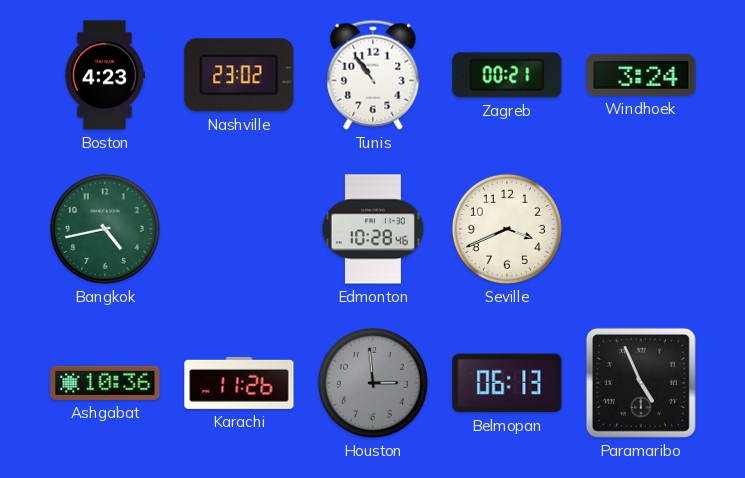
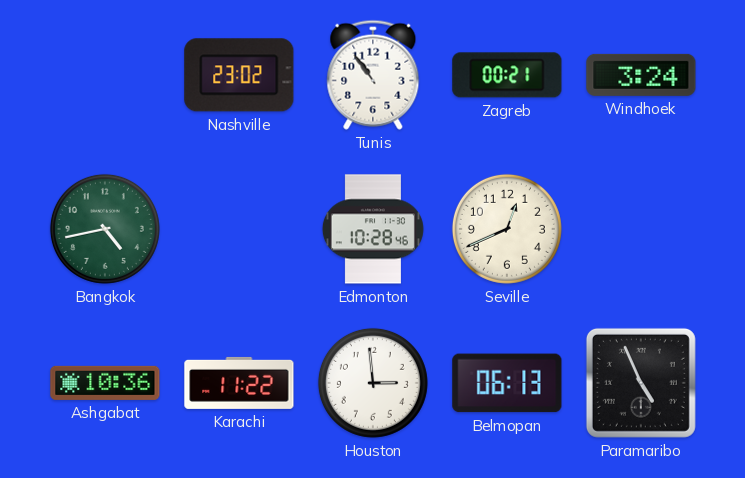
Boston: 4:23 -> none
Seville: 3:41 -> 12:41
Karachi: 11:26 -> 11:22
Houston dial: grey -> white
